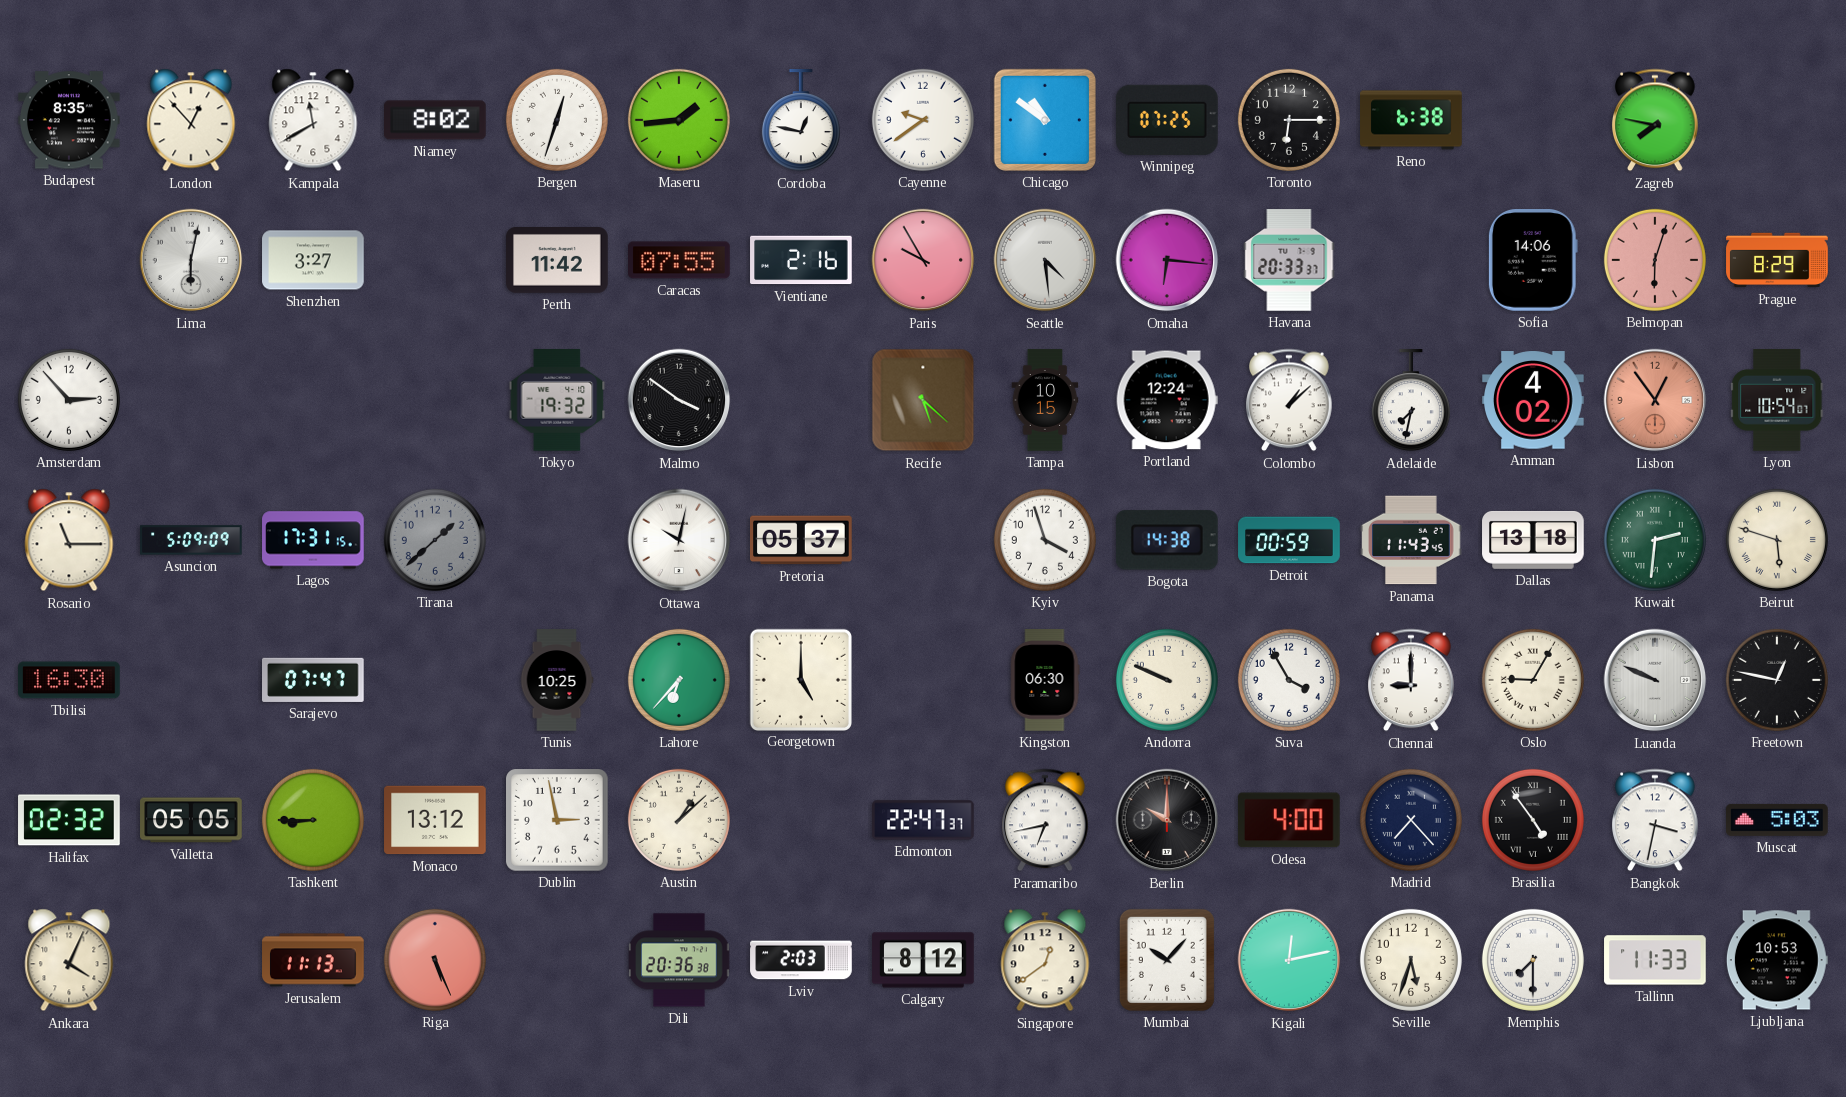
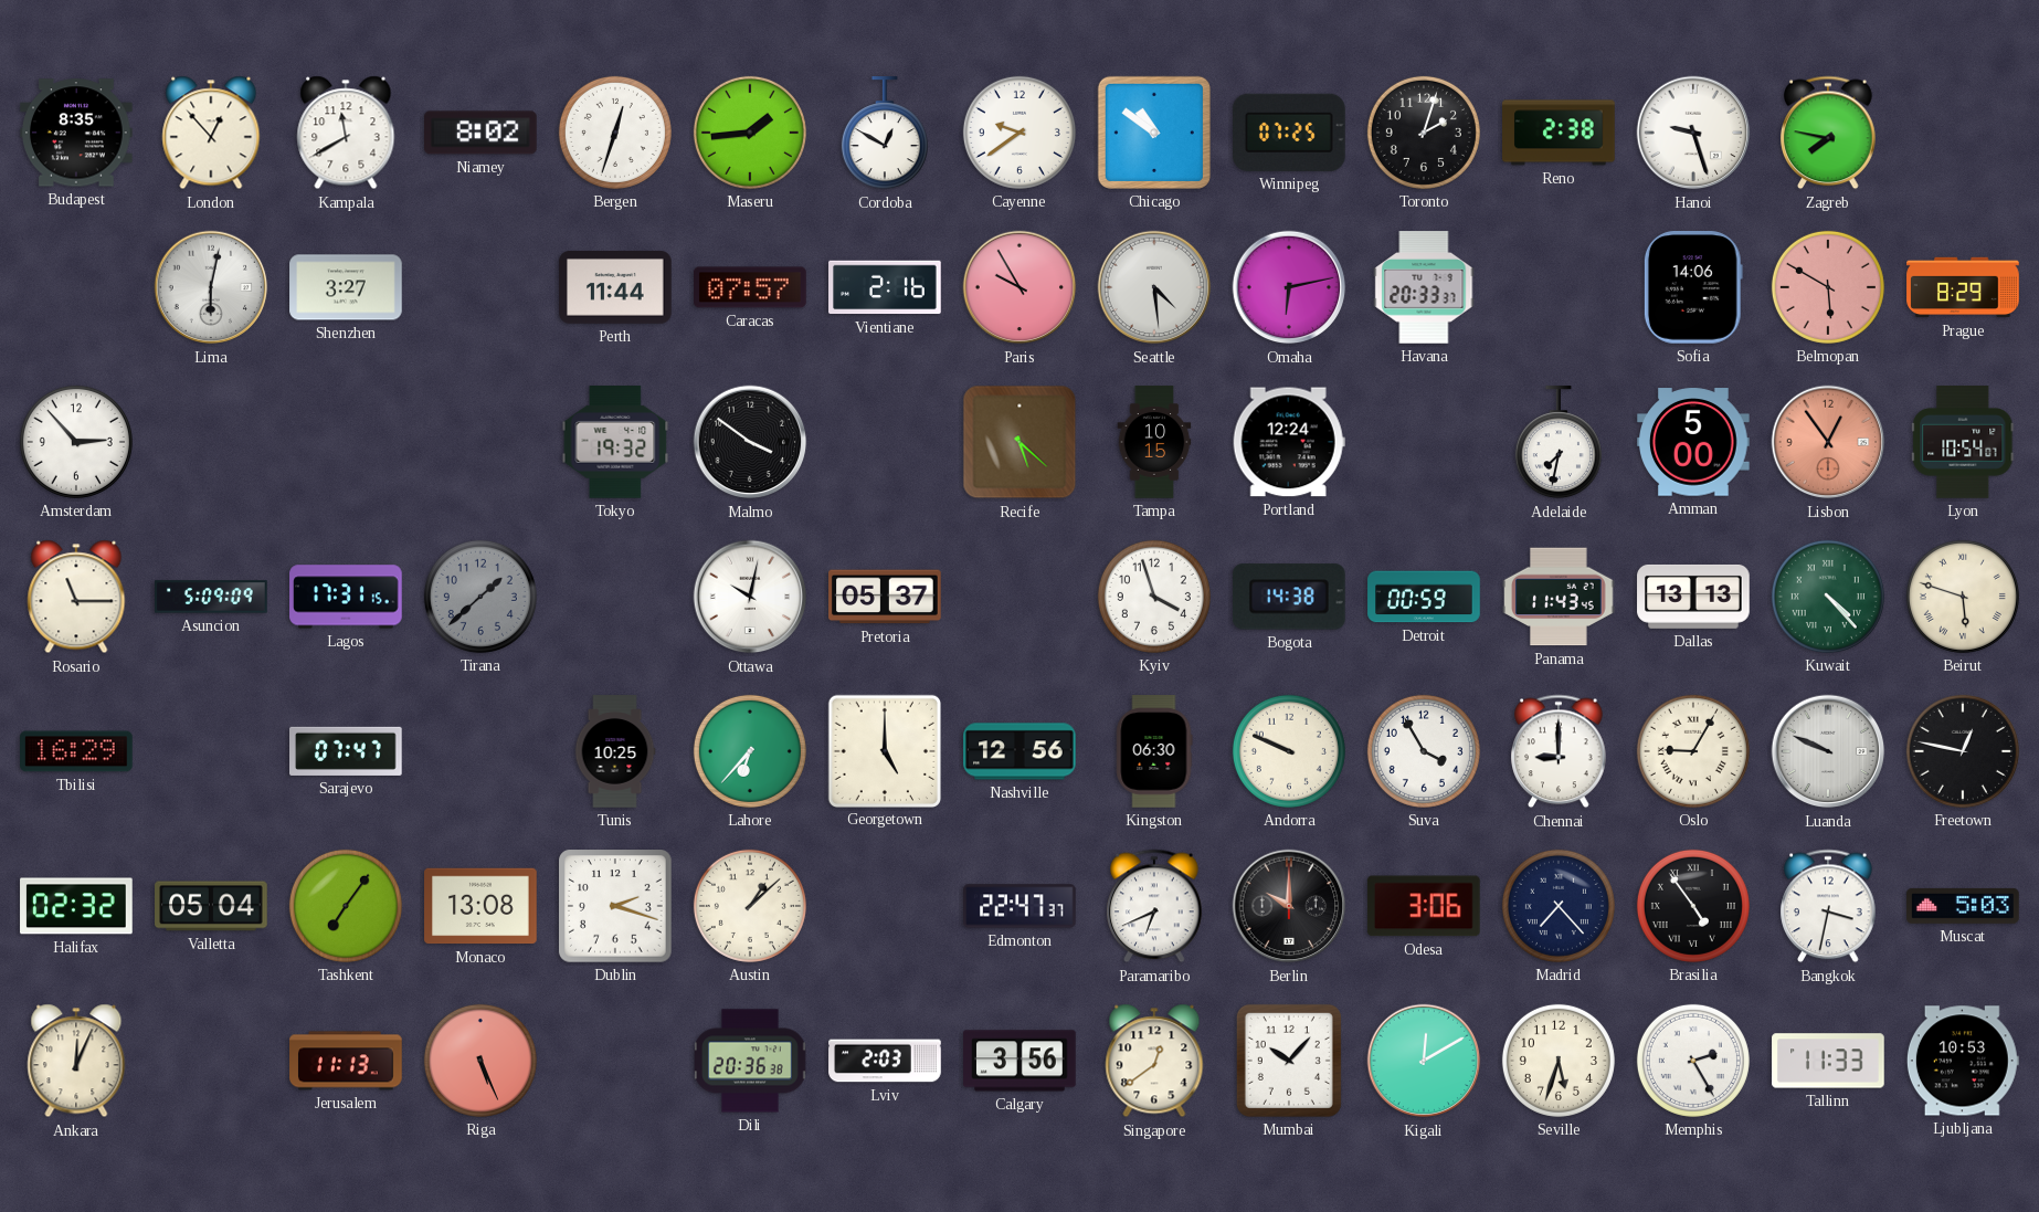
Cordoba: 12:47 -> 12:50
Toronto: 6:15 -> 2:03
Reno: 6:38 -> 2:38
Hanoi: none -> 9:27
Perth: 11:42 -> 11:44
Caracas: 07:55 -> 07:57
Omaha: 6:16 -> 6:13
Belmopan: 6:03 -> 5:50
Colombo: 1:08 -> none
Amman: 4:02 -> 5:00
Dallas: 13:18 -> 13:13
Kuwait: 2:31 -> 4:23
Tbilisi: 16:30 -> 16:29
Nashville: none -> 12:56
Valletta: 05:05 -> 05:04
Tashkent: 8:45 -> 7:06
Monaco: 13:12 -> 13:08
Dublin: 2:58 -> 2:18
Paramaribo: 6:43 -> 6:41
Odesa: 4:00 -> 3:06
Ankara: 4:04 -> 12:04
Calgary: 8:12 -> 3:56
Kigali: 12:13 -> 12:10
Memphis: 7:30 -> 2:25
